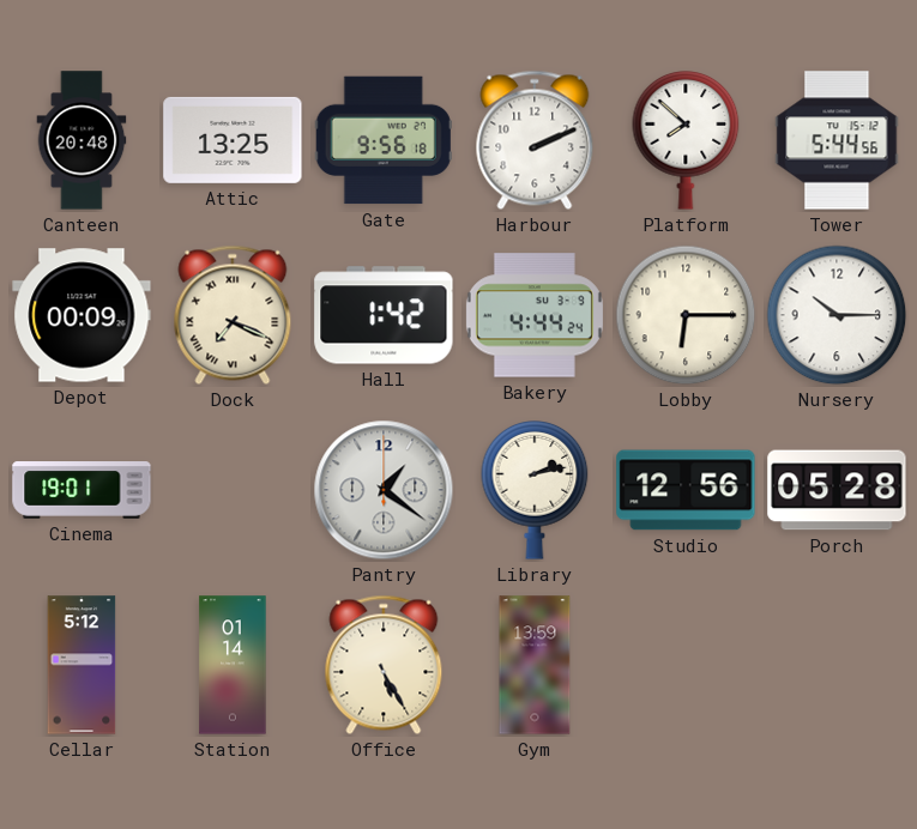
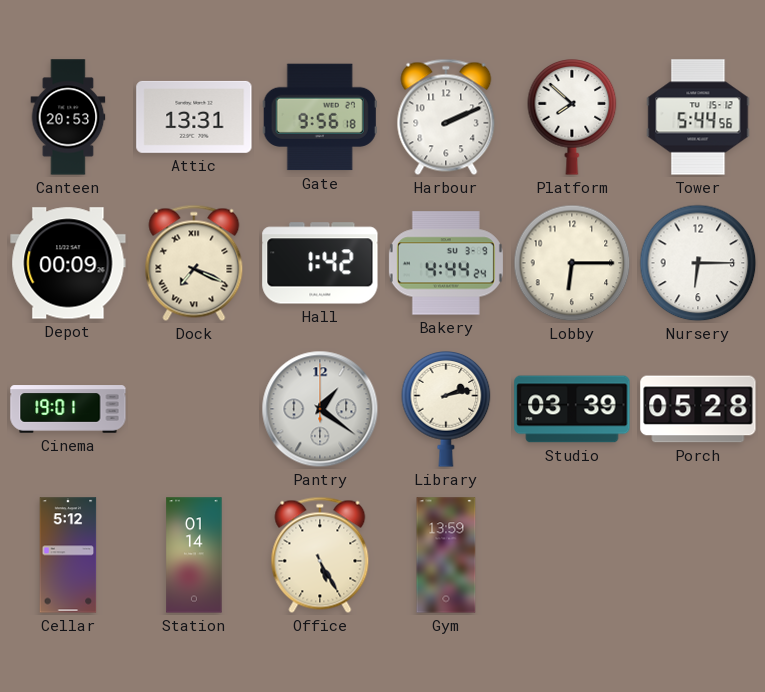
Canteen: 20:48 -> 20:53
Attic: 13:25 -> 13:31
Nursery: 10:15 -> 6:15
Studio: 12:56 -> 03:39
